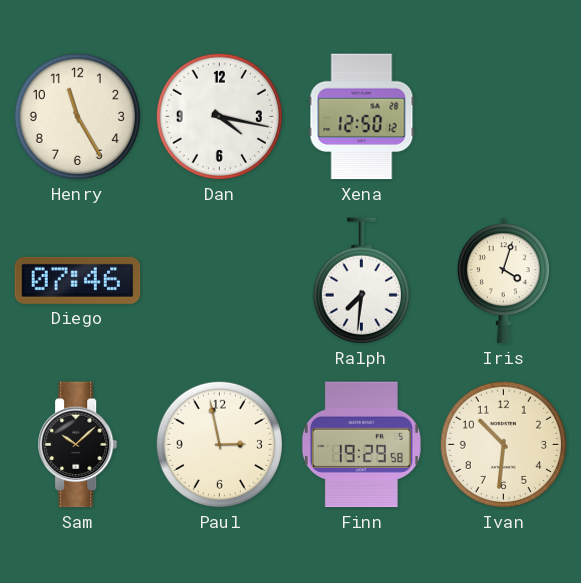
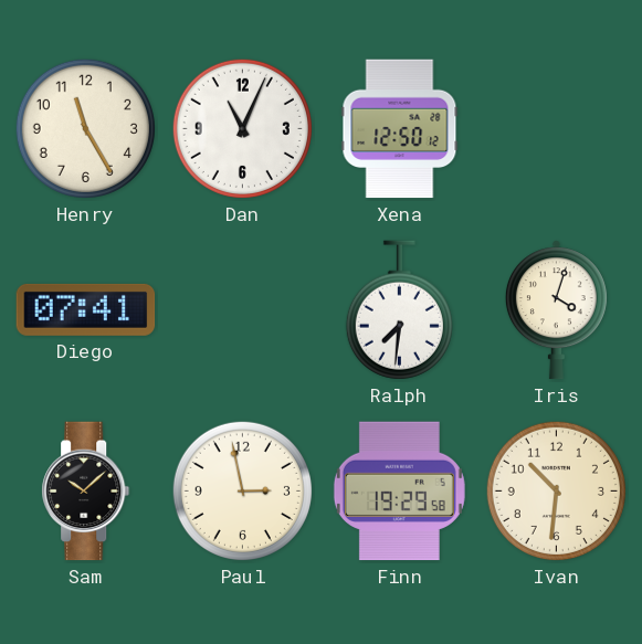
Dan: 4:17 -> 11:04
Diego: 07:46 -> 07:41
